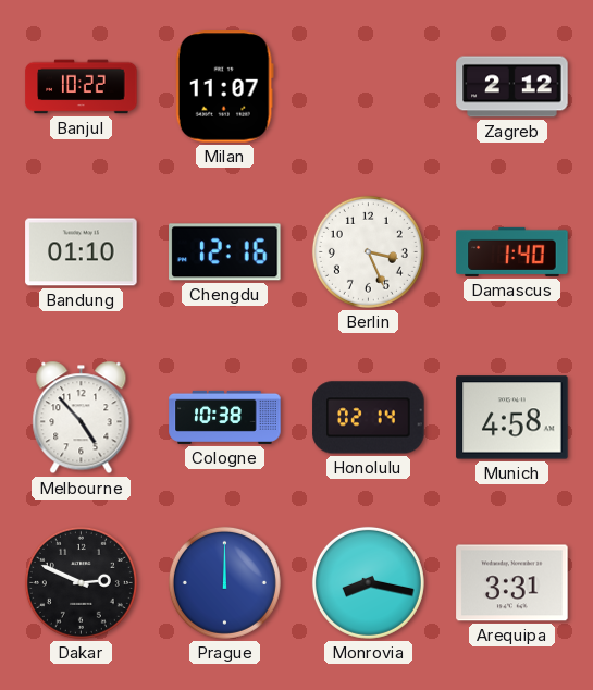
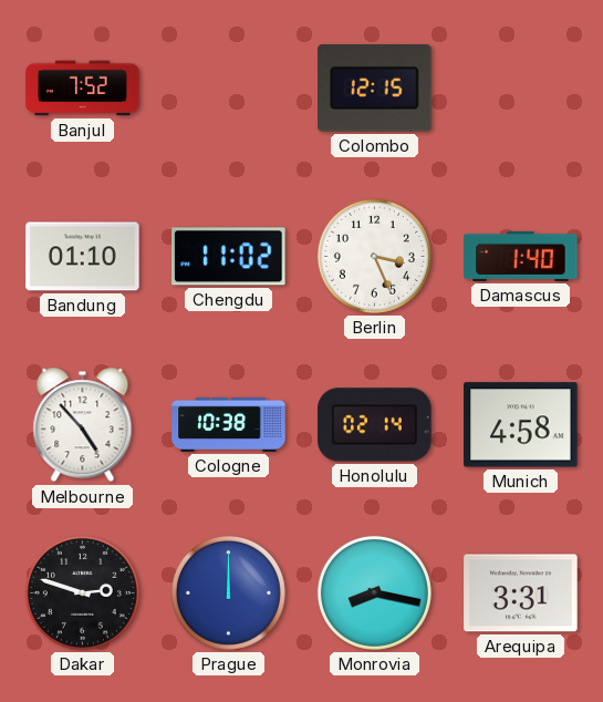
Banjul: 10:22 -> 7:52
Milan: 11:07 -> none
Colombo: none -> 12:15
Zagreb: 2:12 -> none
Chengdu: 12:16 -> 11:02
Dakar: 2:49 -> 2:48
